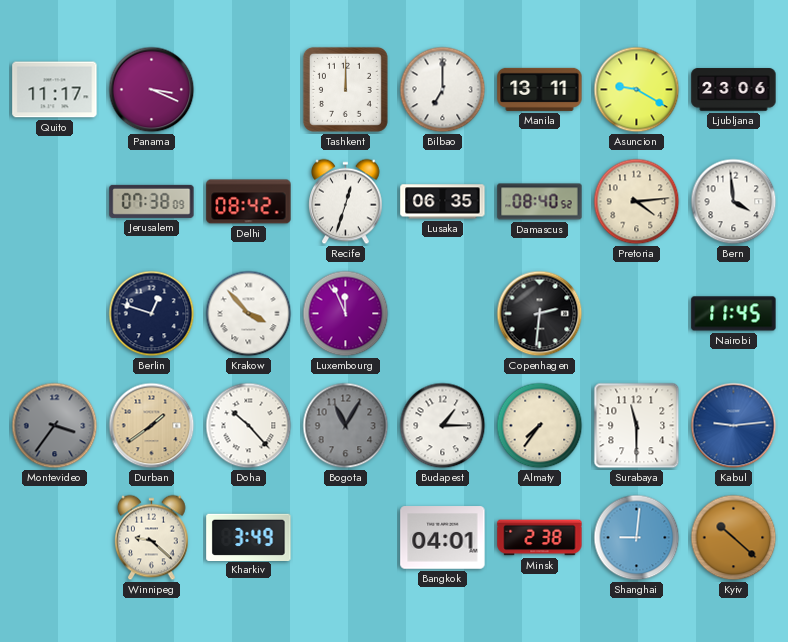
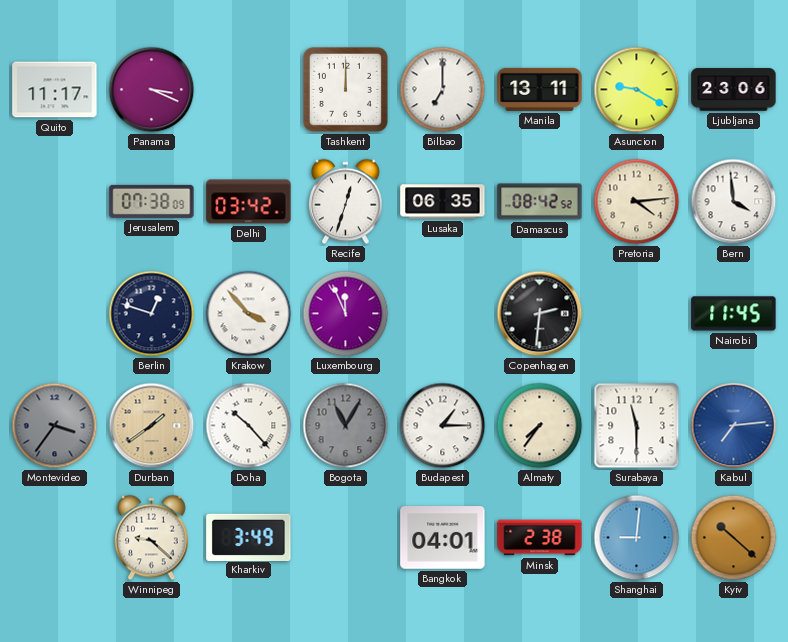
Delhi: 08:42 -> 03:42
Damascus: 08:40 -> 08:42
Kabul: 9:14 -> 7:14
